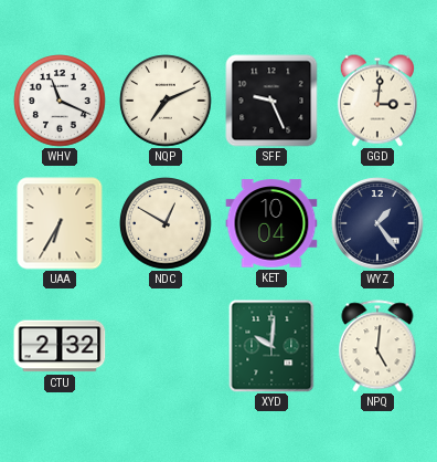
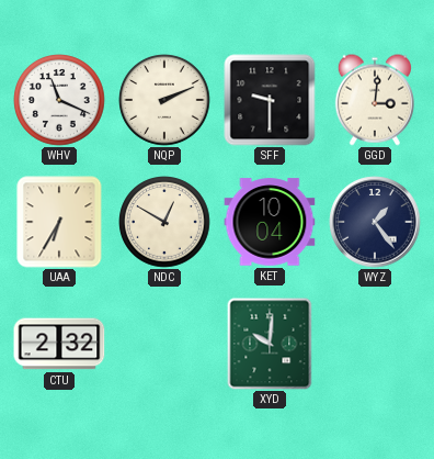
NQP: 7:11 -> 2:11
SFF: 9:26 -> 9:30
NPQ: 5:01 -> none
